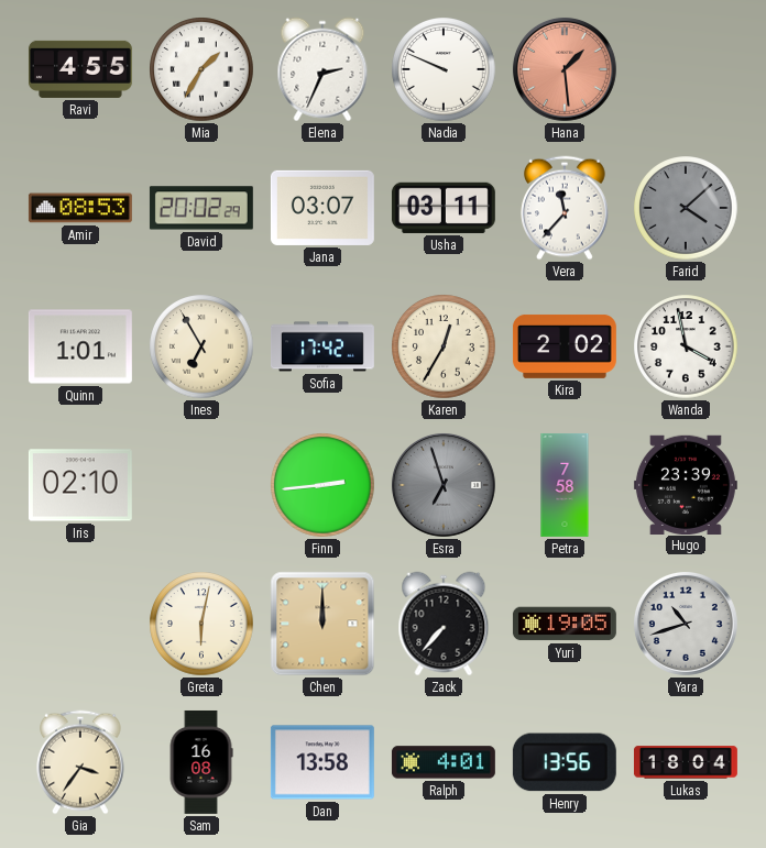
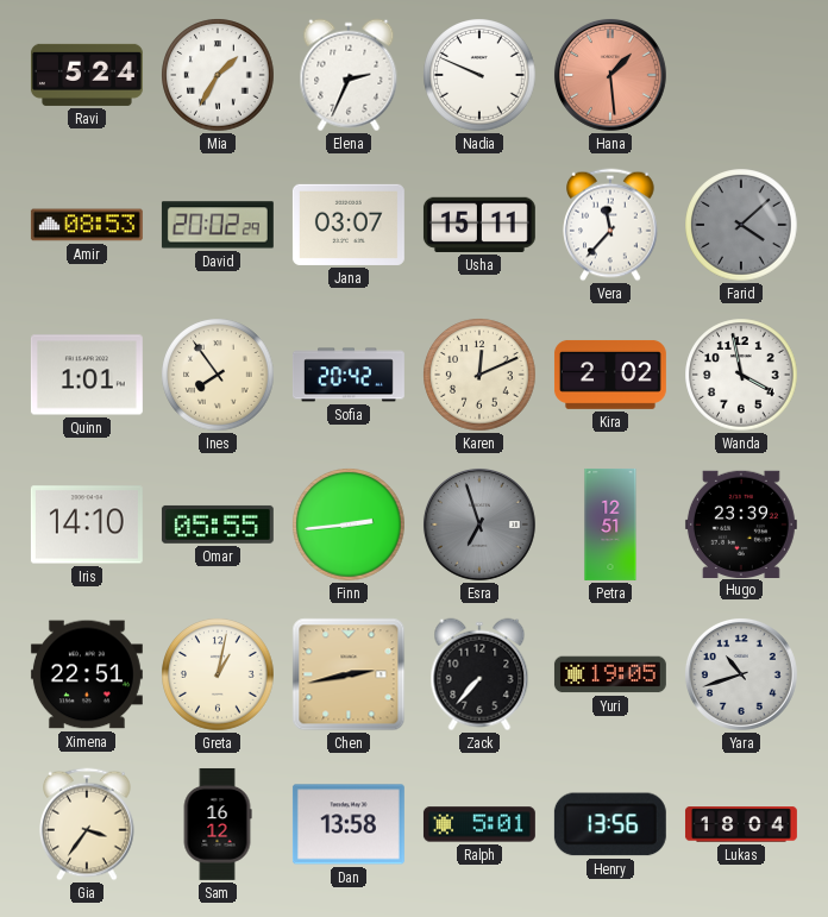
Ravi: 4:55 -> 5:24
Usha: 03:11 -> 15:11
Ines: 6:55 -> 7:54
Sofia: 17:42 -> 20:42
Karen: 12:35 -> 12:11
Iris: 02:10 -> 14:10
Omar: none -> 05:55
Petra: 7:58 -> 12:51
Ximena: none -> 22:51
Greta: 6:02 -> 1:02
Chen: 12:00 -> 2:43
Sam: 16:08 -> 16:12
Ralph: 4:01 -> 5:01
